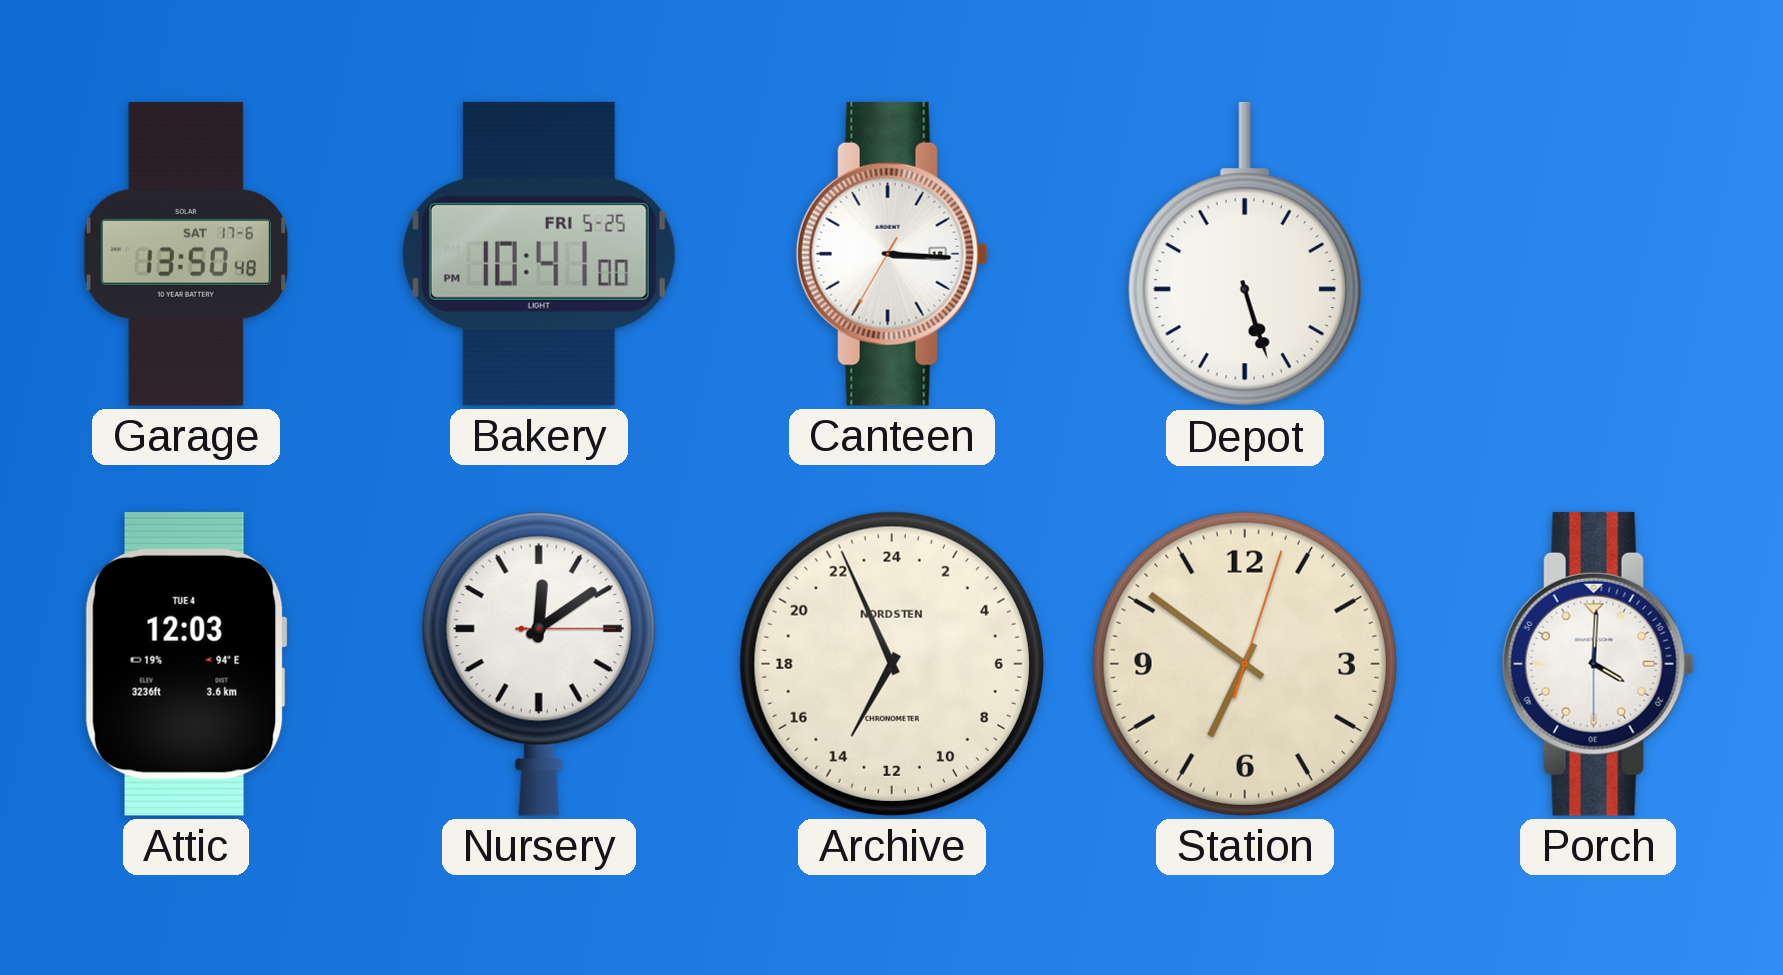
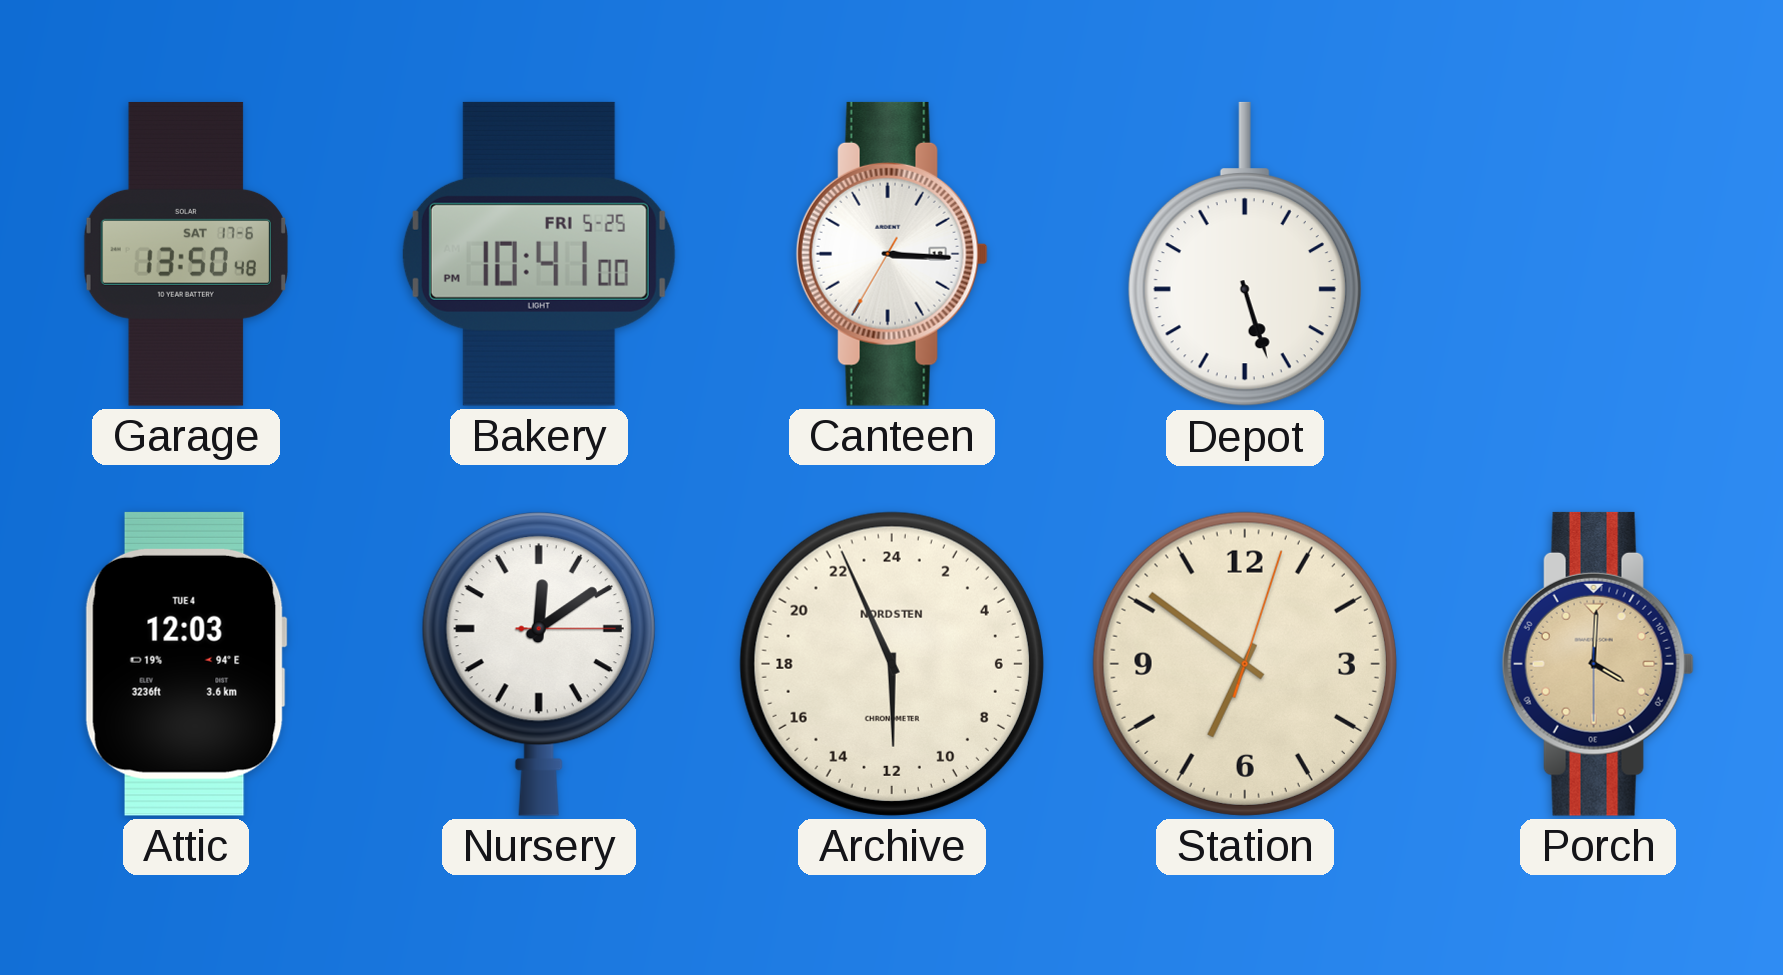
Archive: 13:56 -> 11:56
Porch dial: white -> champagne
